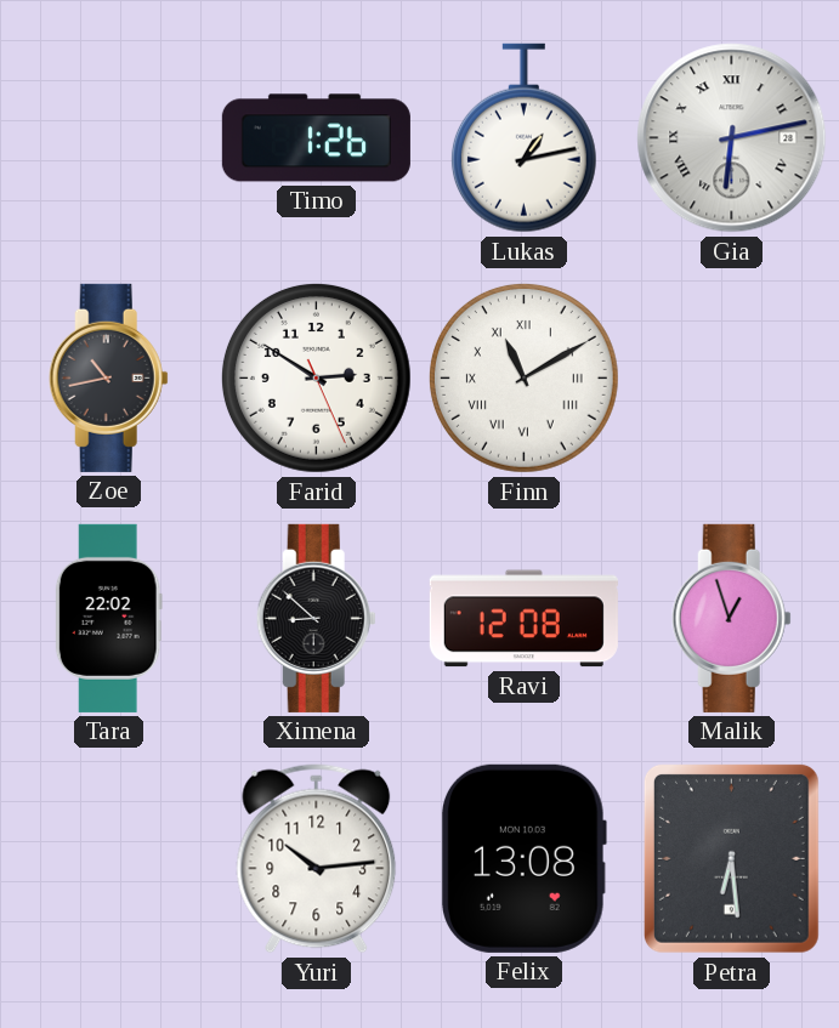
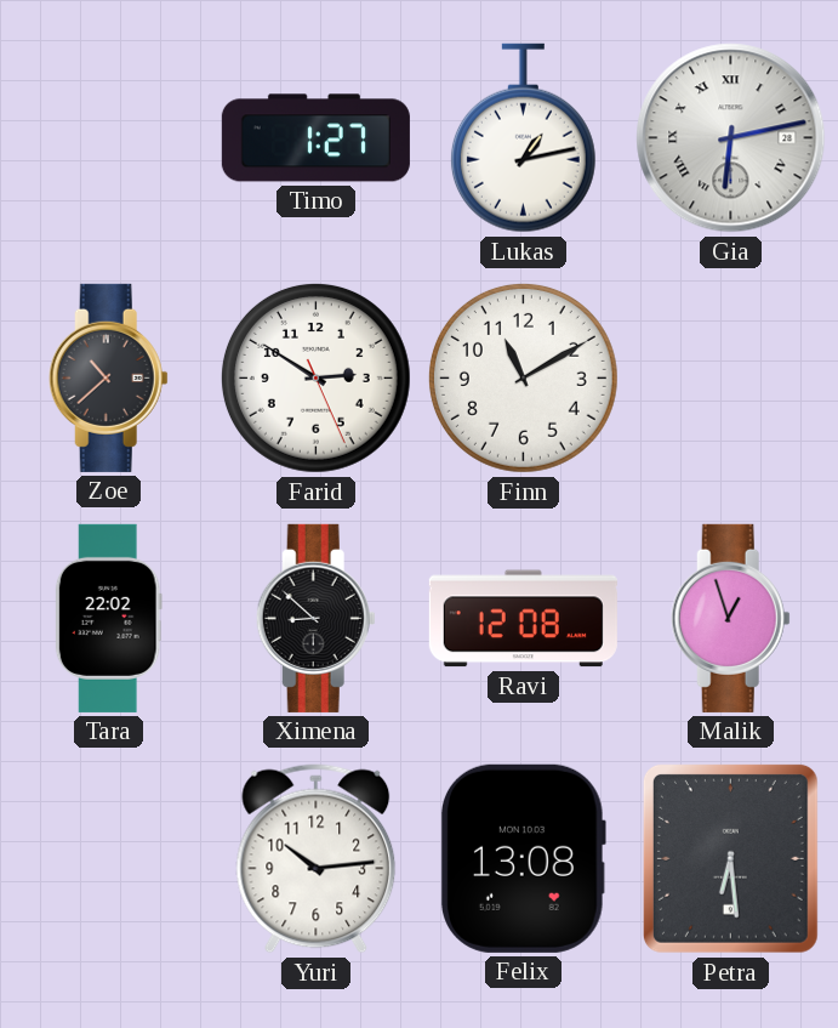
Timo: 1:26 -> 1:27
Zoe: 10:43 -> 10:38
Finn numerals: Roman -> Arabic
